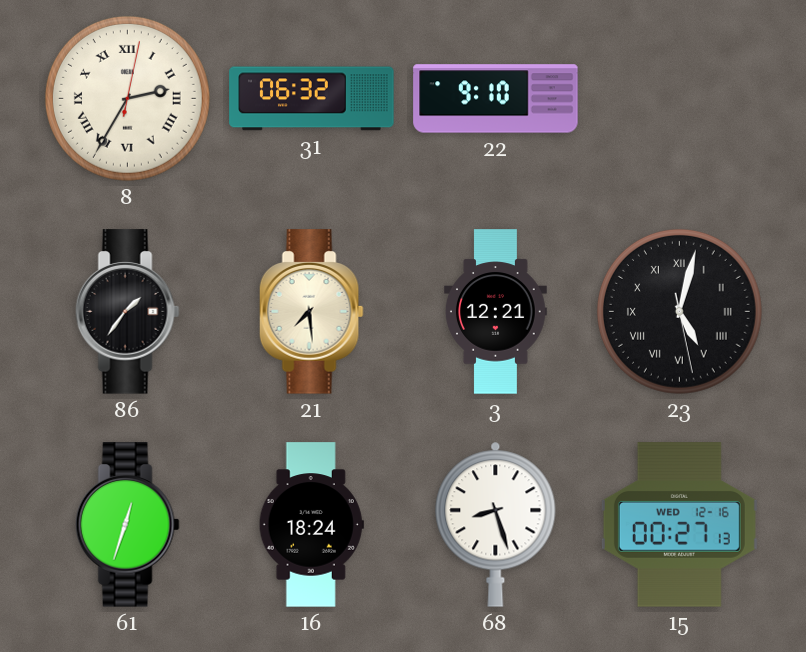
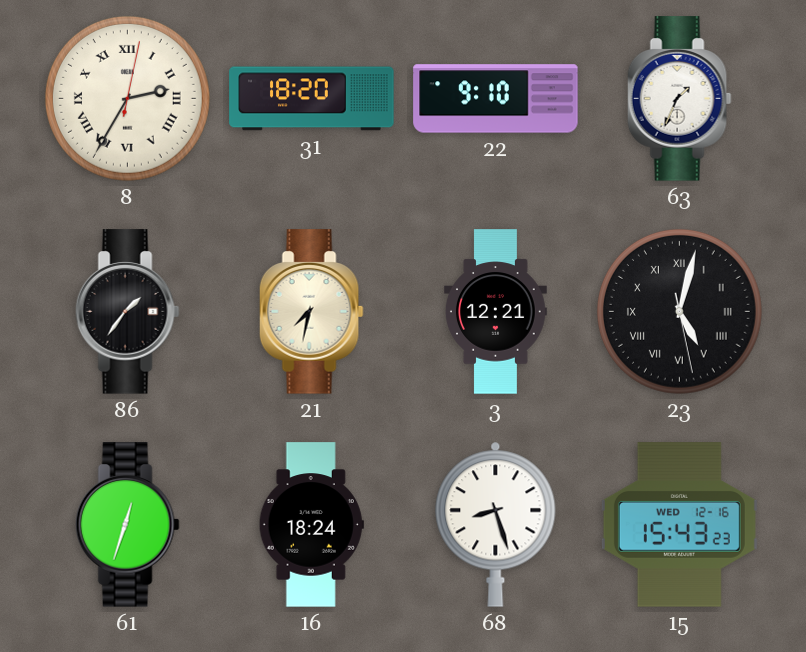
31: 06:32 -> 18:20
63: none -> 1:34
21: 7:29 -> 7:32
15: 00:27 -> 15:43
